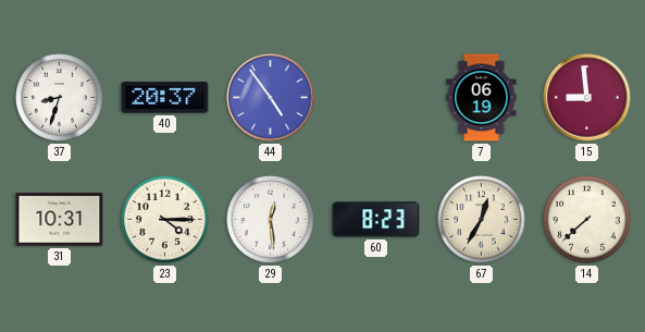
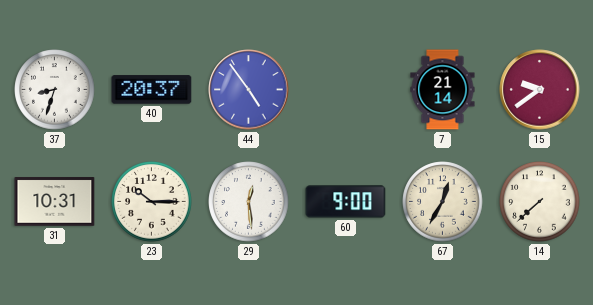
7: 06:19 -> 21:14
15: 8:59 -> 9:39
23: 4:15 -> 10:15
60: 8:23 -> 9:00
